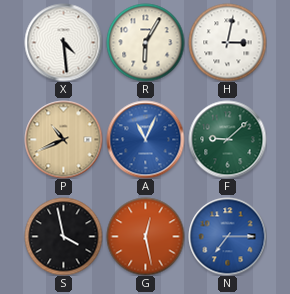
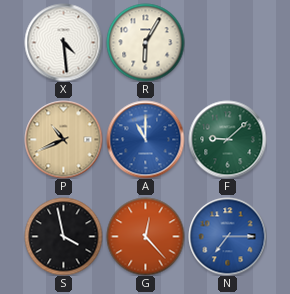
H: 3:02 -> none
A: 11:04 -> 11:00
G: 12:28 -> 12:23
